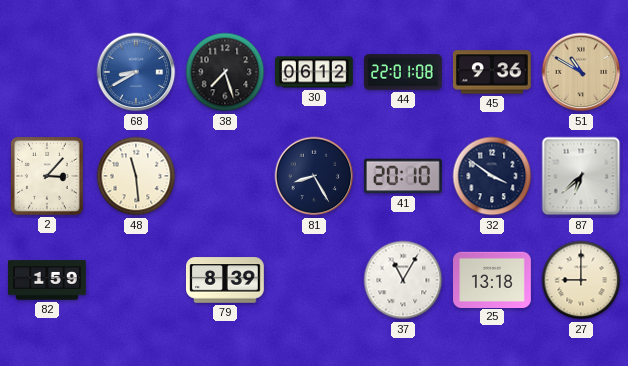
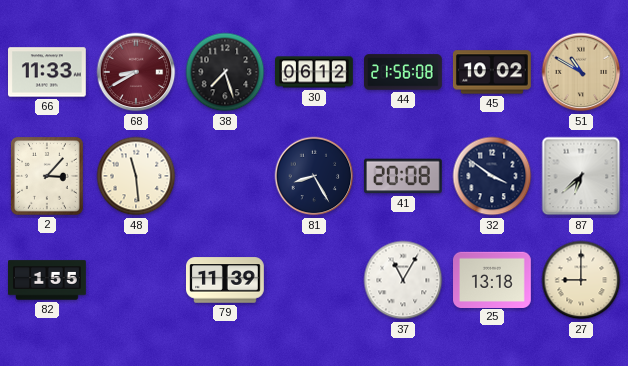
66: none -> 11:33
68 dial: blue -> burgundy
44: 22:01 -> 21:56
45: 9:36 -> 10:02
41: 20:10 -> 20:08
82: 1:59 -> 1:55
79: 8:39 -> 11:39
